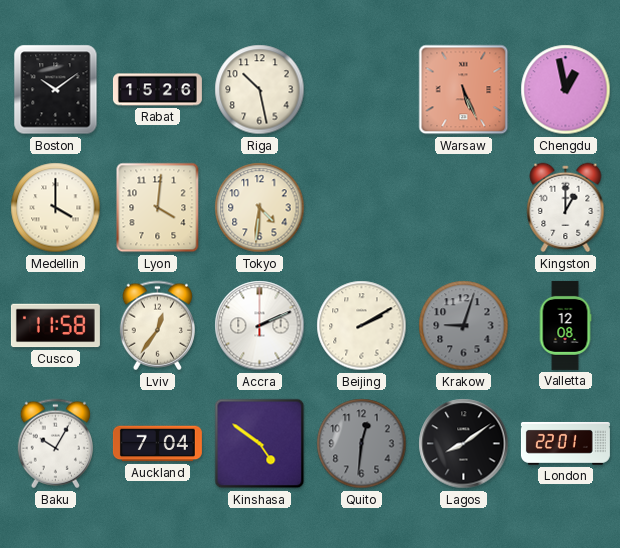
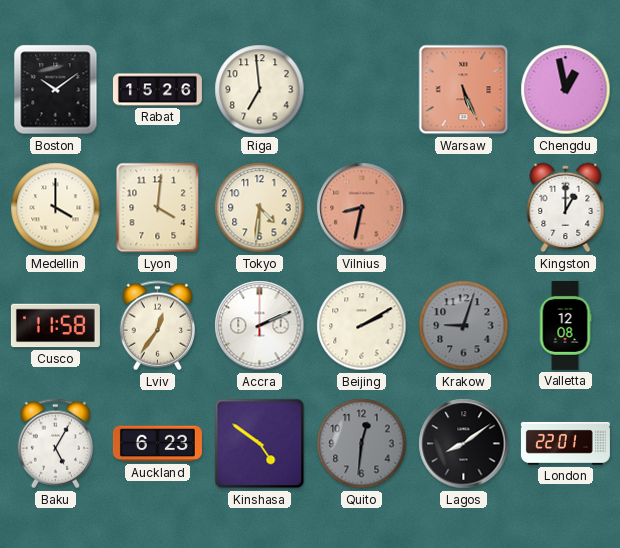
Riga: 10:28 -> 6:59
Vilnius: none -> 8:32
Baku: 10:05 -> 5:05
Auckland: 7:04 -> 6:23
